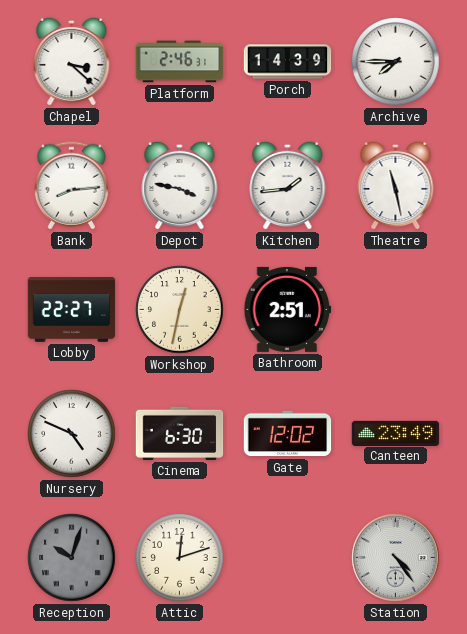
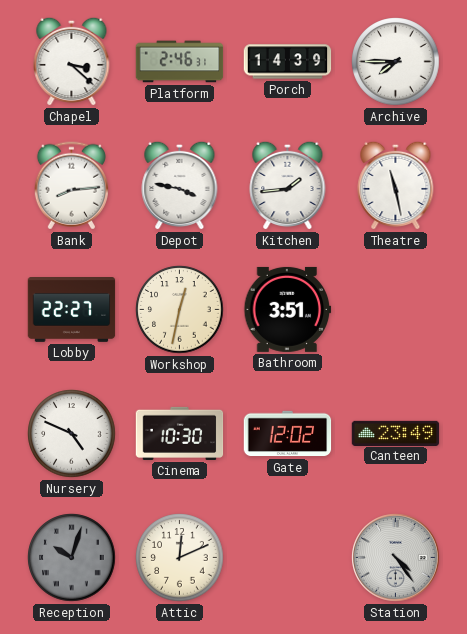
Bathroom: 2:51 -> 3:51
Cinema: 6:30 -> 10:30
Attic: 12:12 -> 12:11
